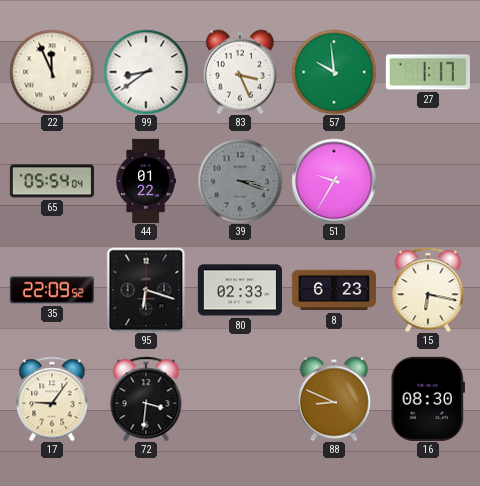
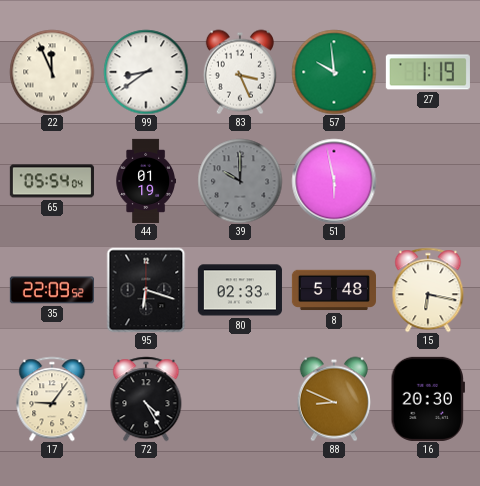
27: 1:17 -> 1:19
44: 01:22 -> 01:19
39: 3:18 -> 10:00
51: 9:35 -> 5:58
8: 6:23 -> 5:48
72: 3:31 -> 4:25
16: 08:30 -> 20:30
